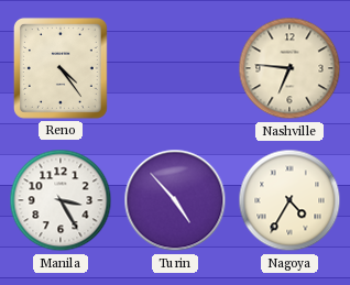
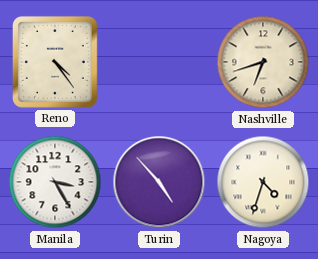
Nashville: 6:46 -> 6:42
Nagoya: 4:35 -> 4:33
